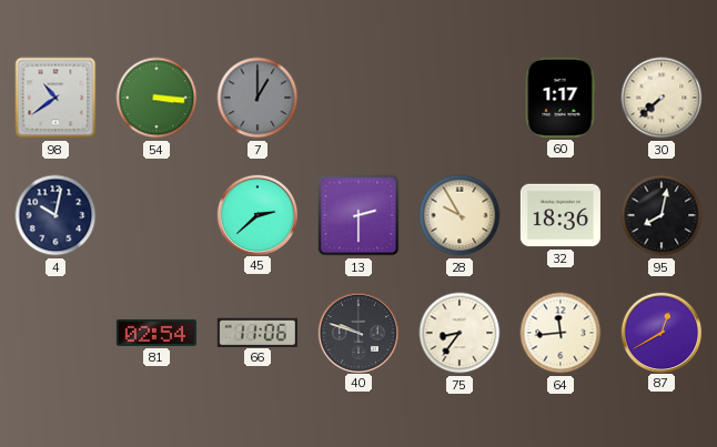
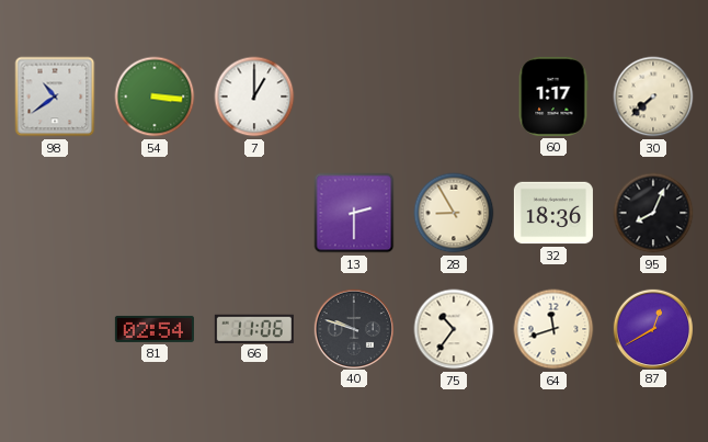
7 dial: grey -> white
4: 10:02 -> none
45: 2:38 -> none
28: 9:55 -> 8:55
95: 8:02 -> 8:04
75: 8:36 -> 10:36
64: 11:44 -> 11:42
